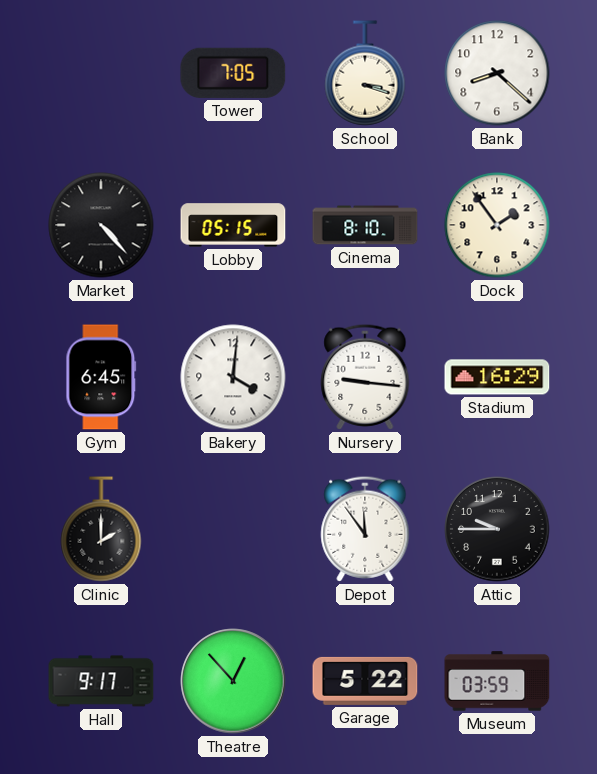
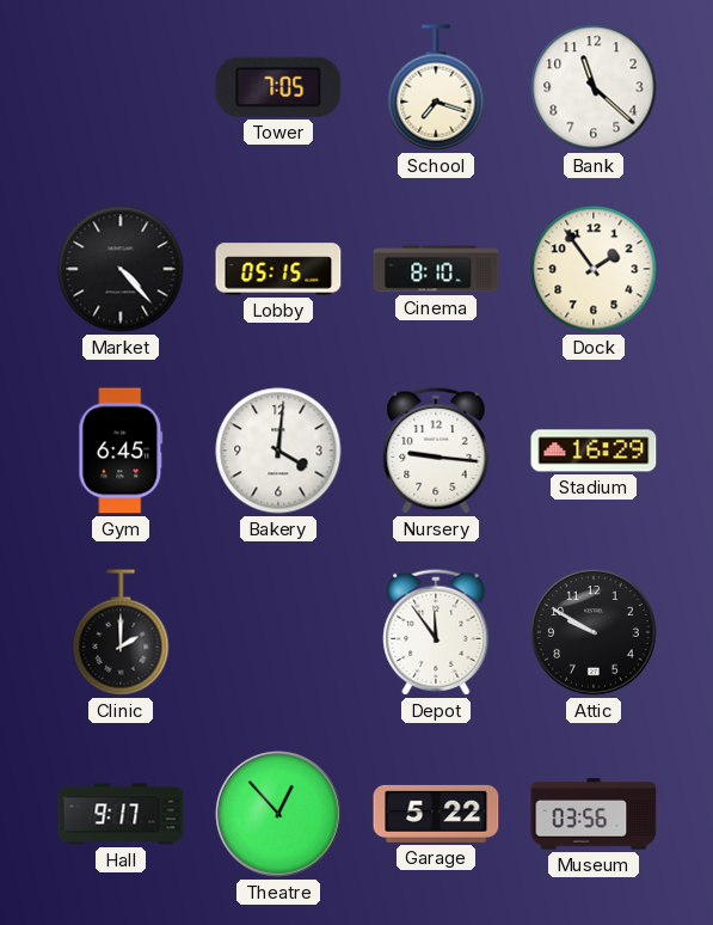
School: 3:18 -> 7:18
Bank: 8:22 -> 11:22
Attic: 9:45 -> 9:50
Museum: 03:59 -> 03:56
